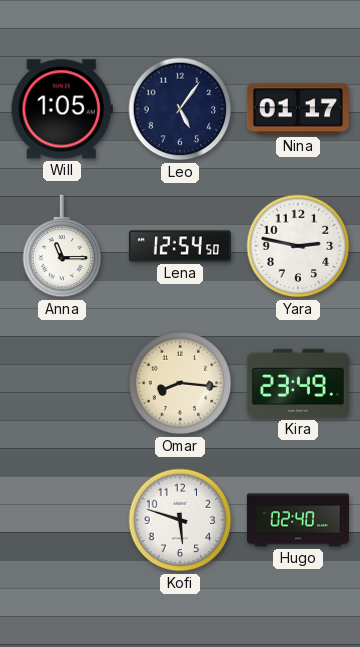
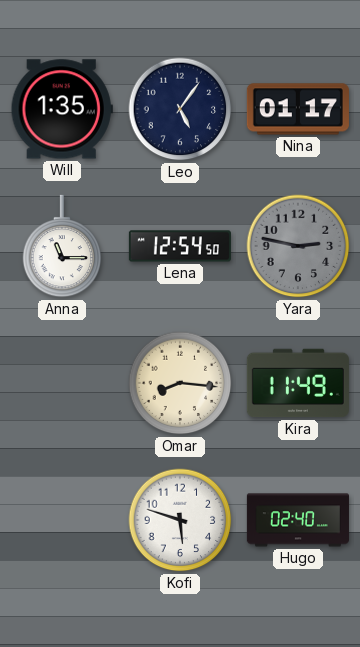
Will: 1:05 -> 1:35
Yara dial: white -> grey
Kira: 23:49 -> 11:49
